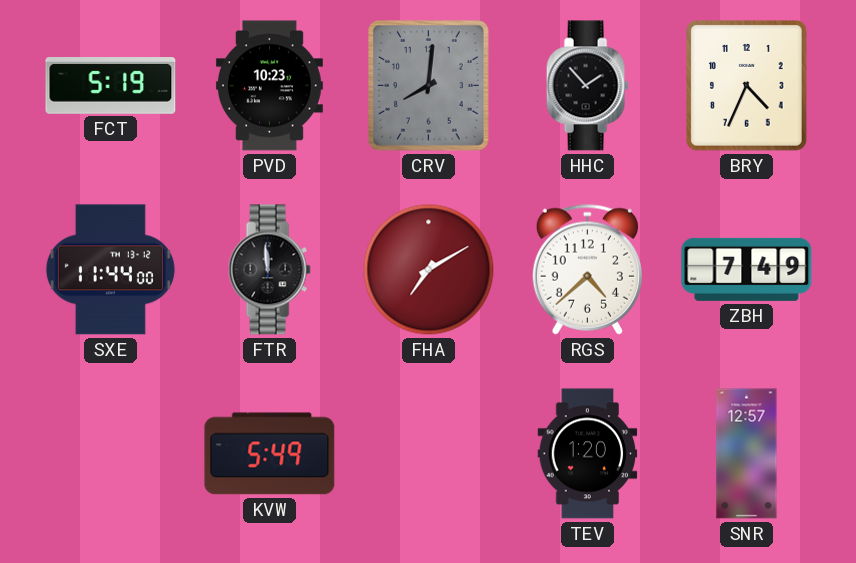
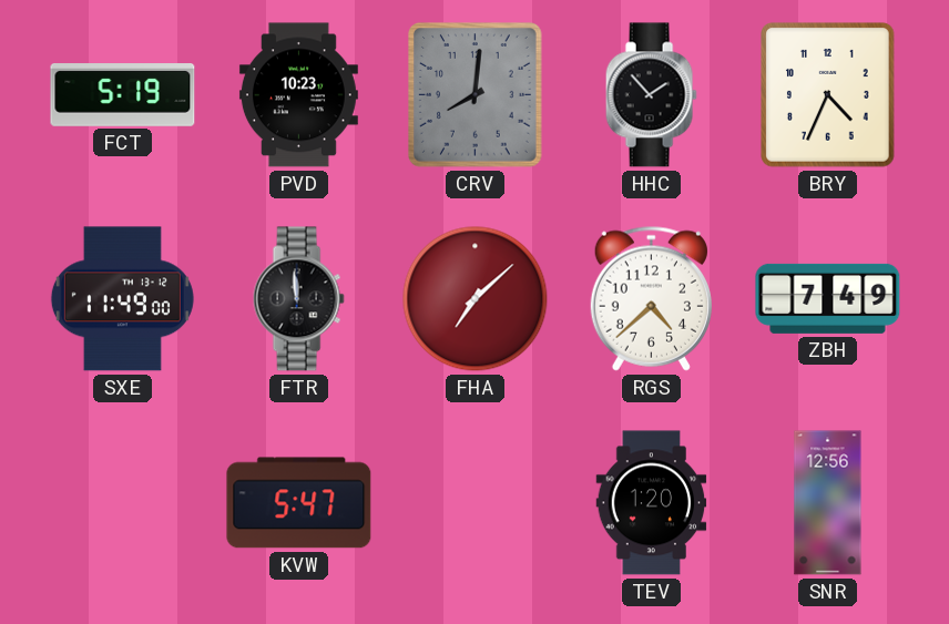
SXE: 11:44 -> 11:49
FHA: 7:10 -> 7:08
KVW: 5:49 -> 5:47
SNR: 12:57 -> 12:56
